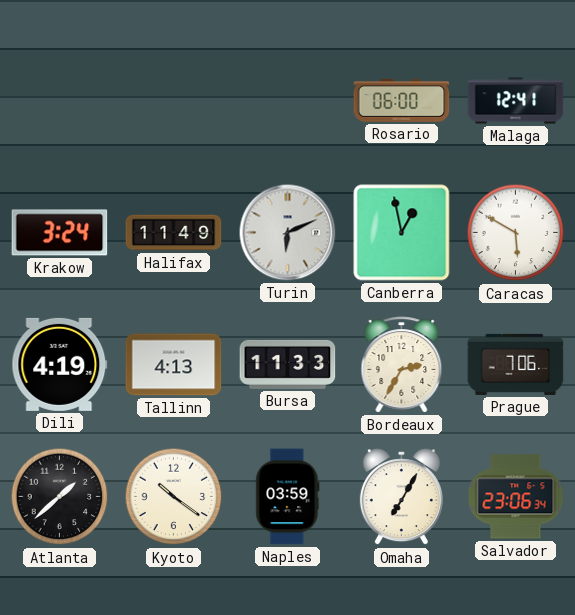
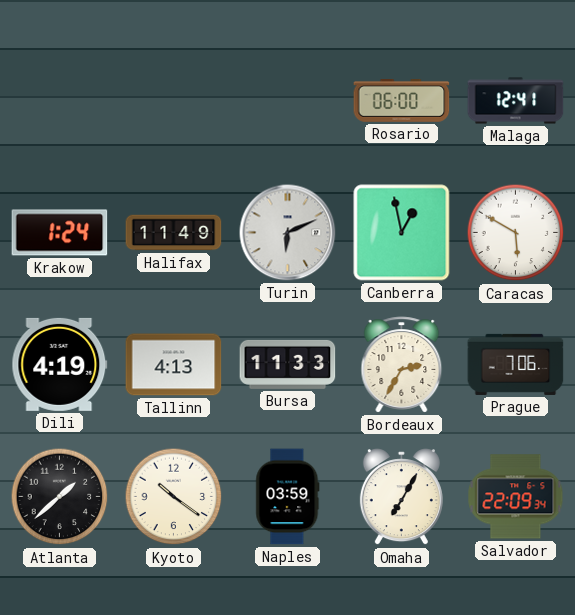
Krakow: 3:24 -> 1:24
Salvador: 23:06 -> 22:09
